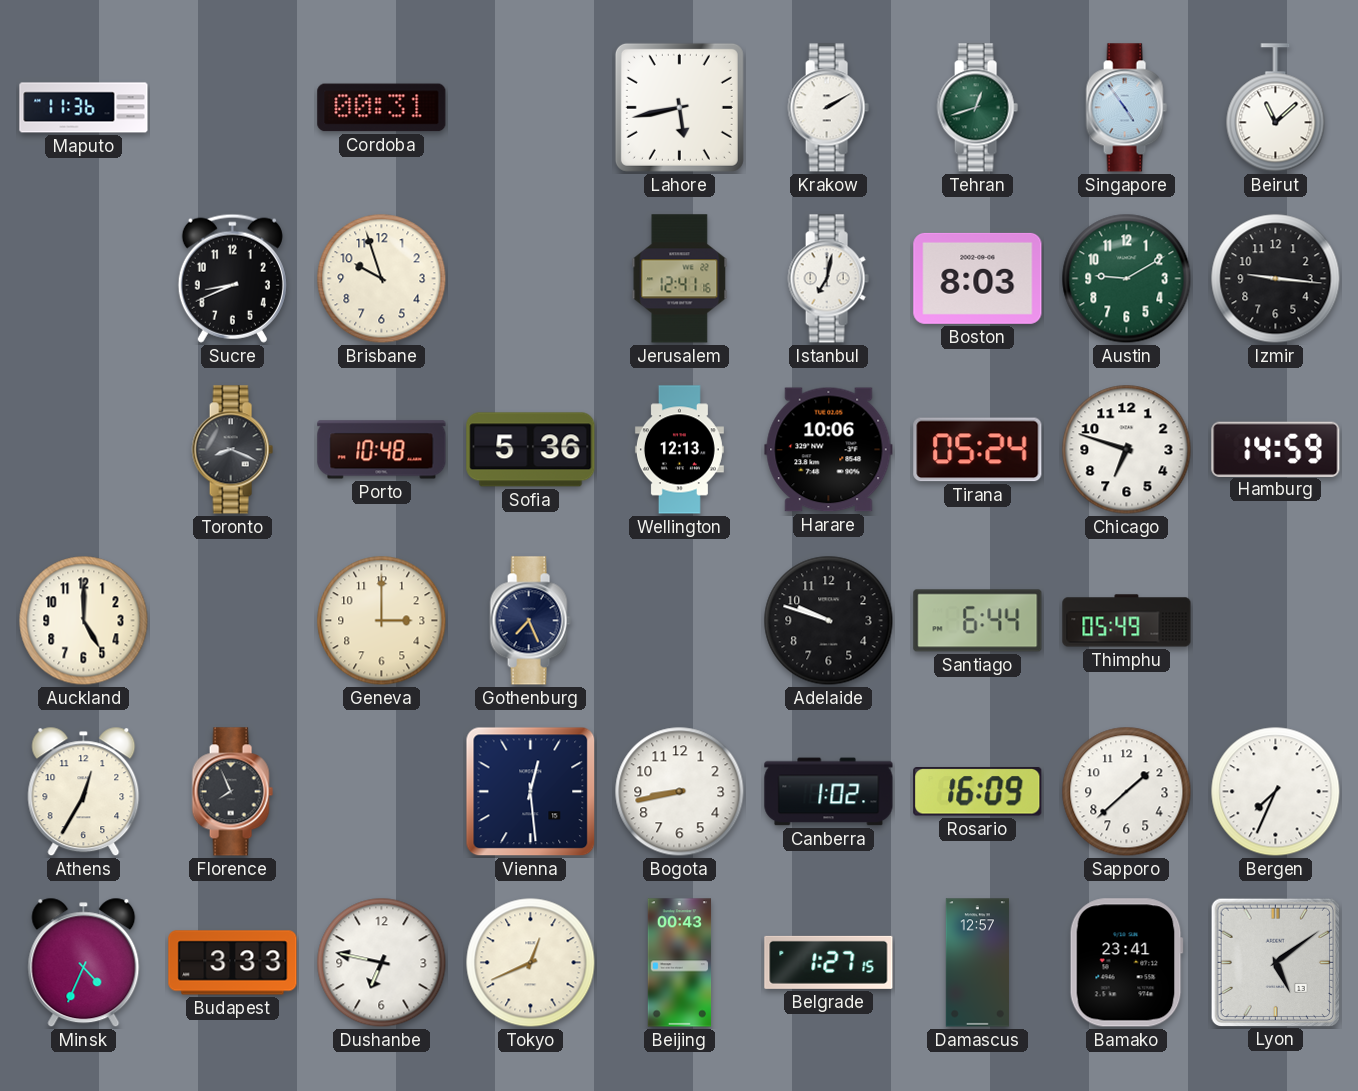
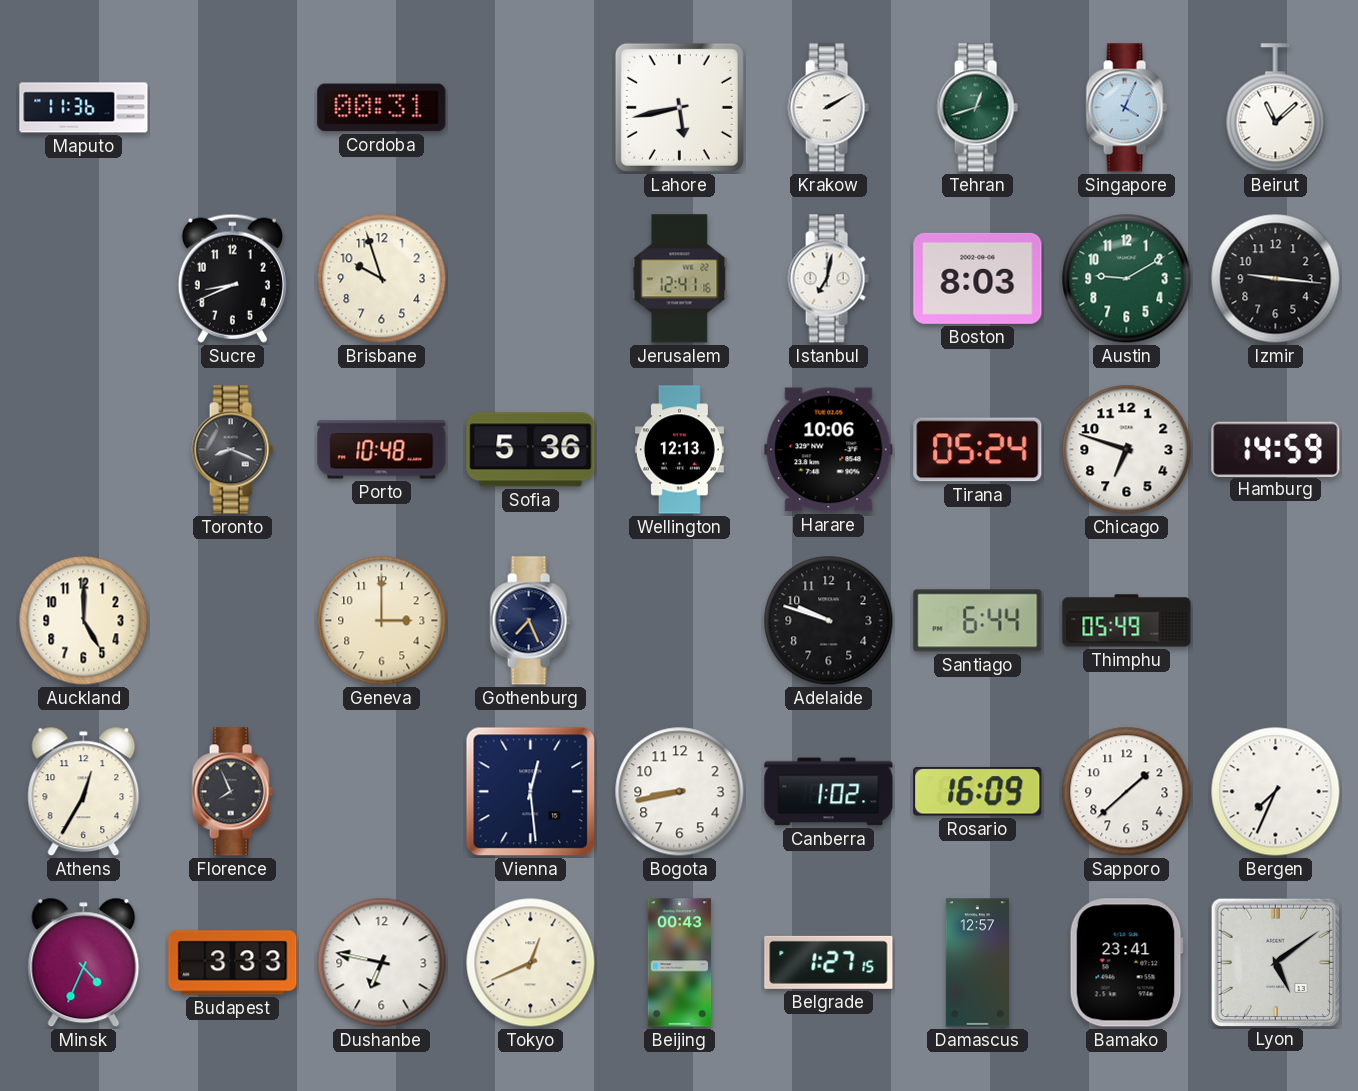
Singapore: 4:54 -> 4:04
